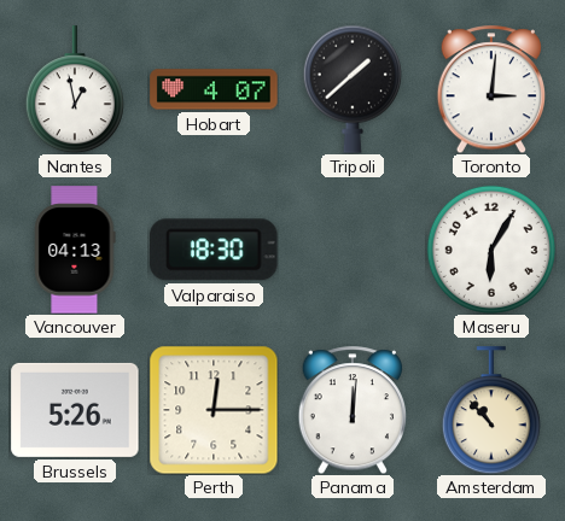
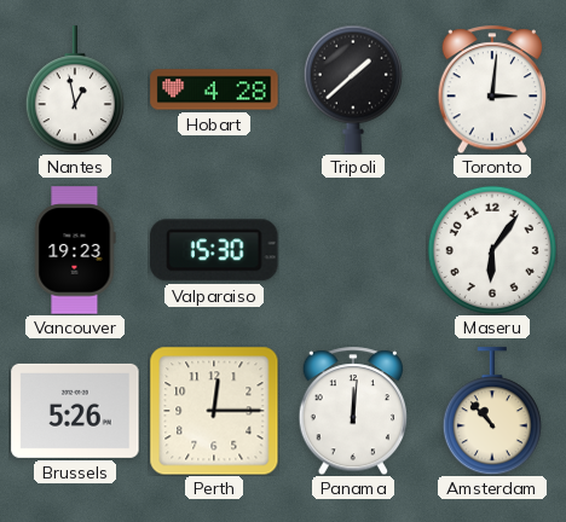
Hobart: 4:07 -> 4:28
Vancouver: 04:13 -> 19:23
Valparaiso: 18:30 -> 15:30
Maseru: 6:05 -> 6:06
